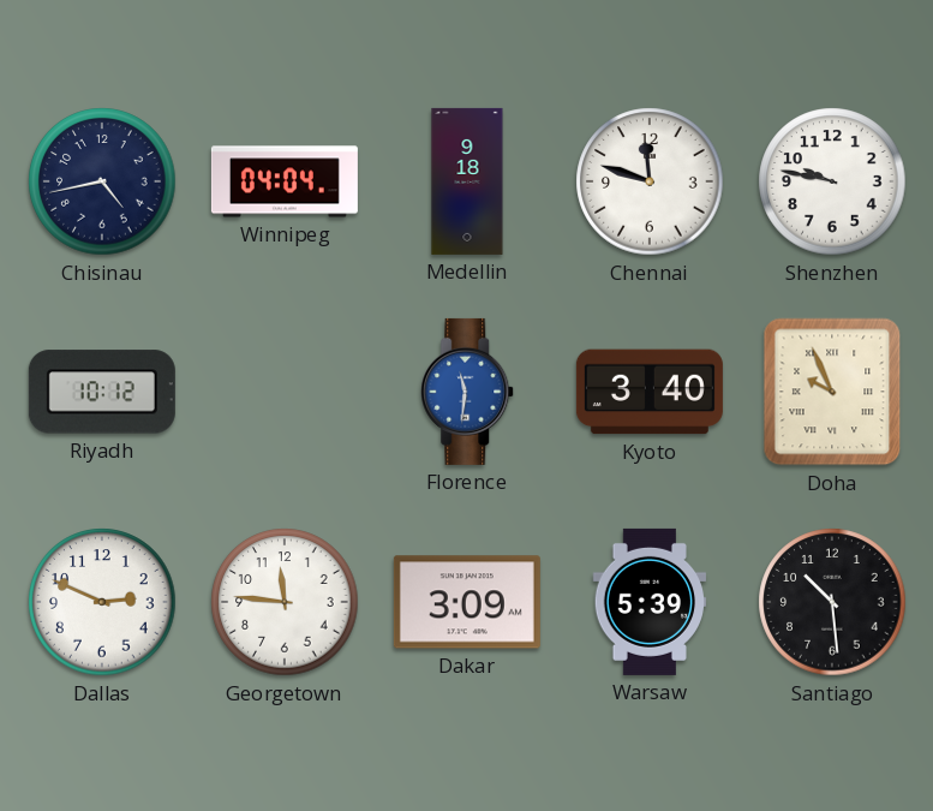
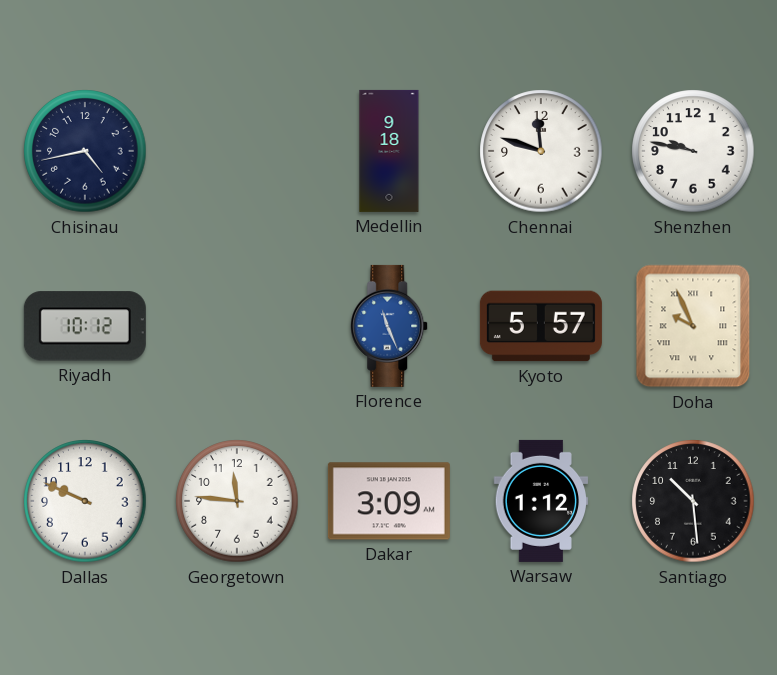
Winnipeg: 04:04 -> none
Florence: 11:31 -> 11:26
Kyoto: 3:40 -> 5:57
Dallas: 2:49 -> 9:49
Warsaw: 5:39 -> 1:12
